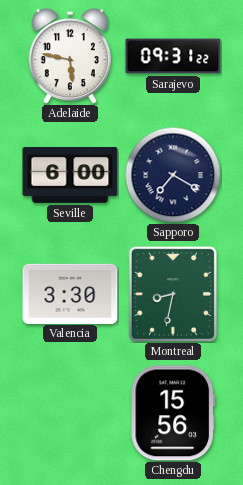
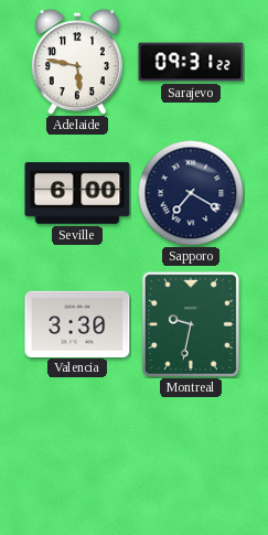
Montreal: 8:32 -> 9:32
Chengdu: 15:56 -> none
